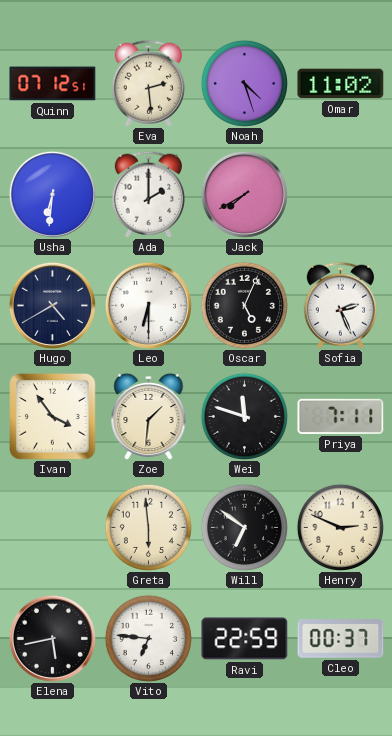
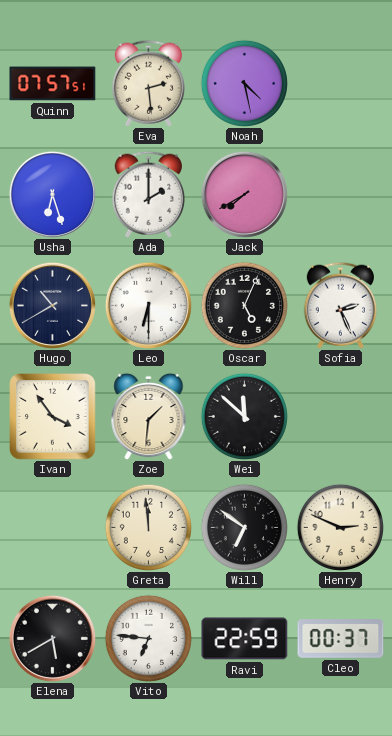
Quinn: 07:12 -> 07:57
Noah: 4:27 -> 4:28
Omar: 11:02 -> none
Usha: 6:31 -> 6:27
Hugo: 4:40 -> 10:40
Wei: 11:48 -> 11:52
Priya: 7:11 -> none
Greta: 5:59 -> 11:59
Elena: 5:43 -> 5:40
